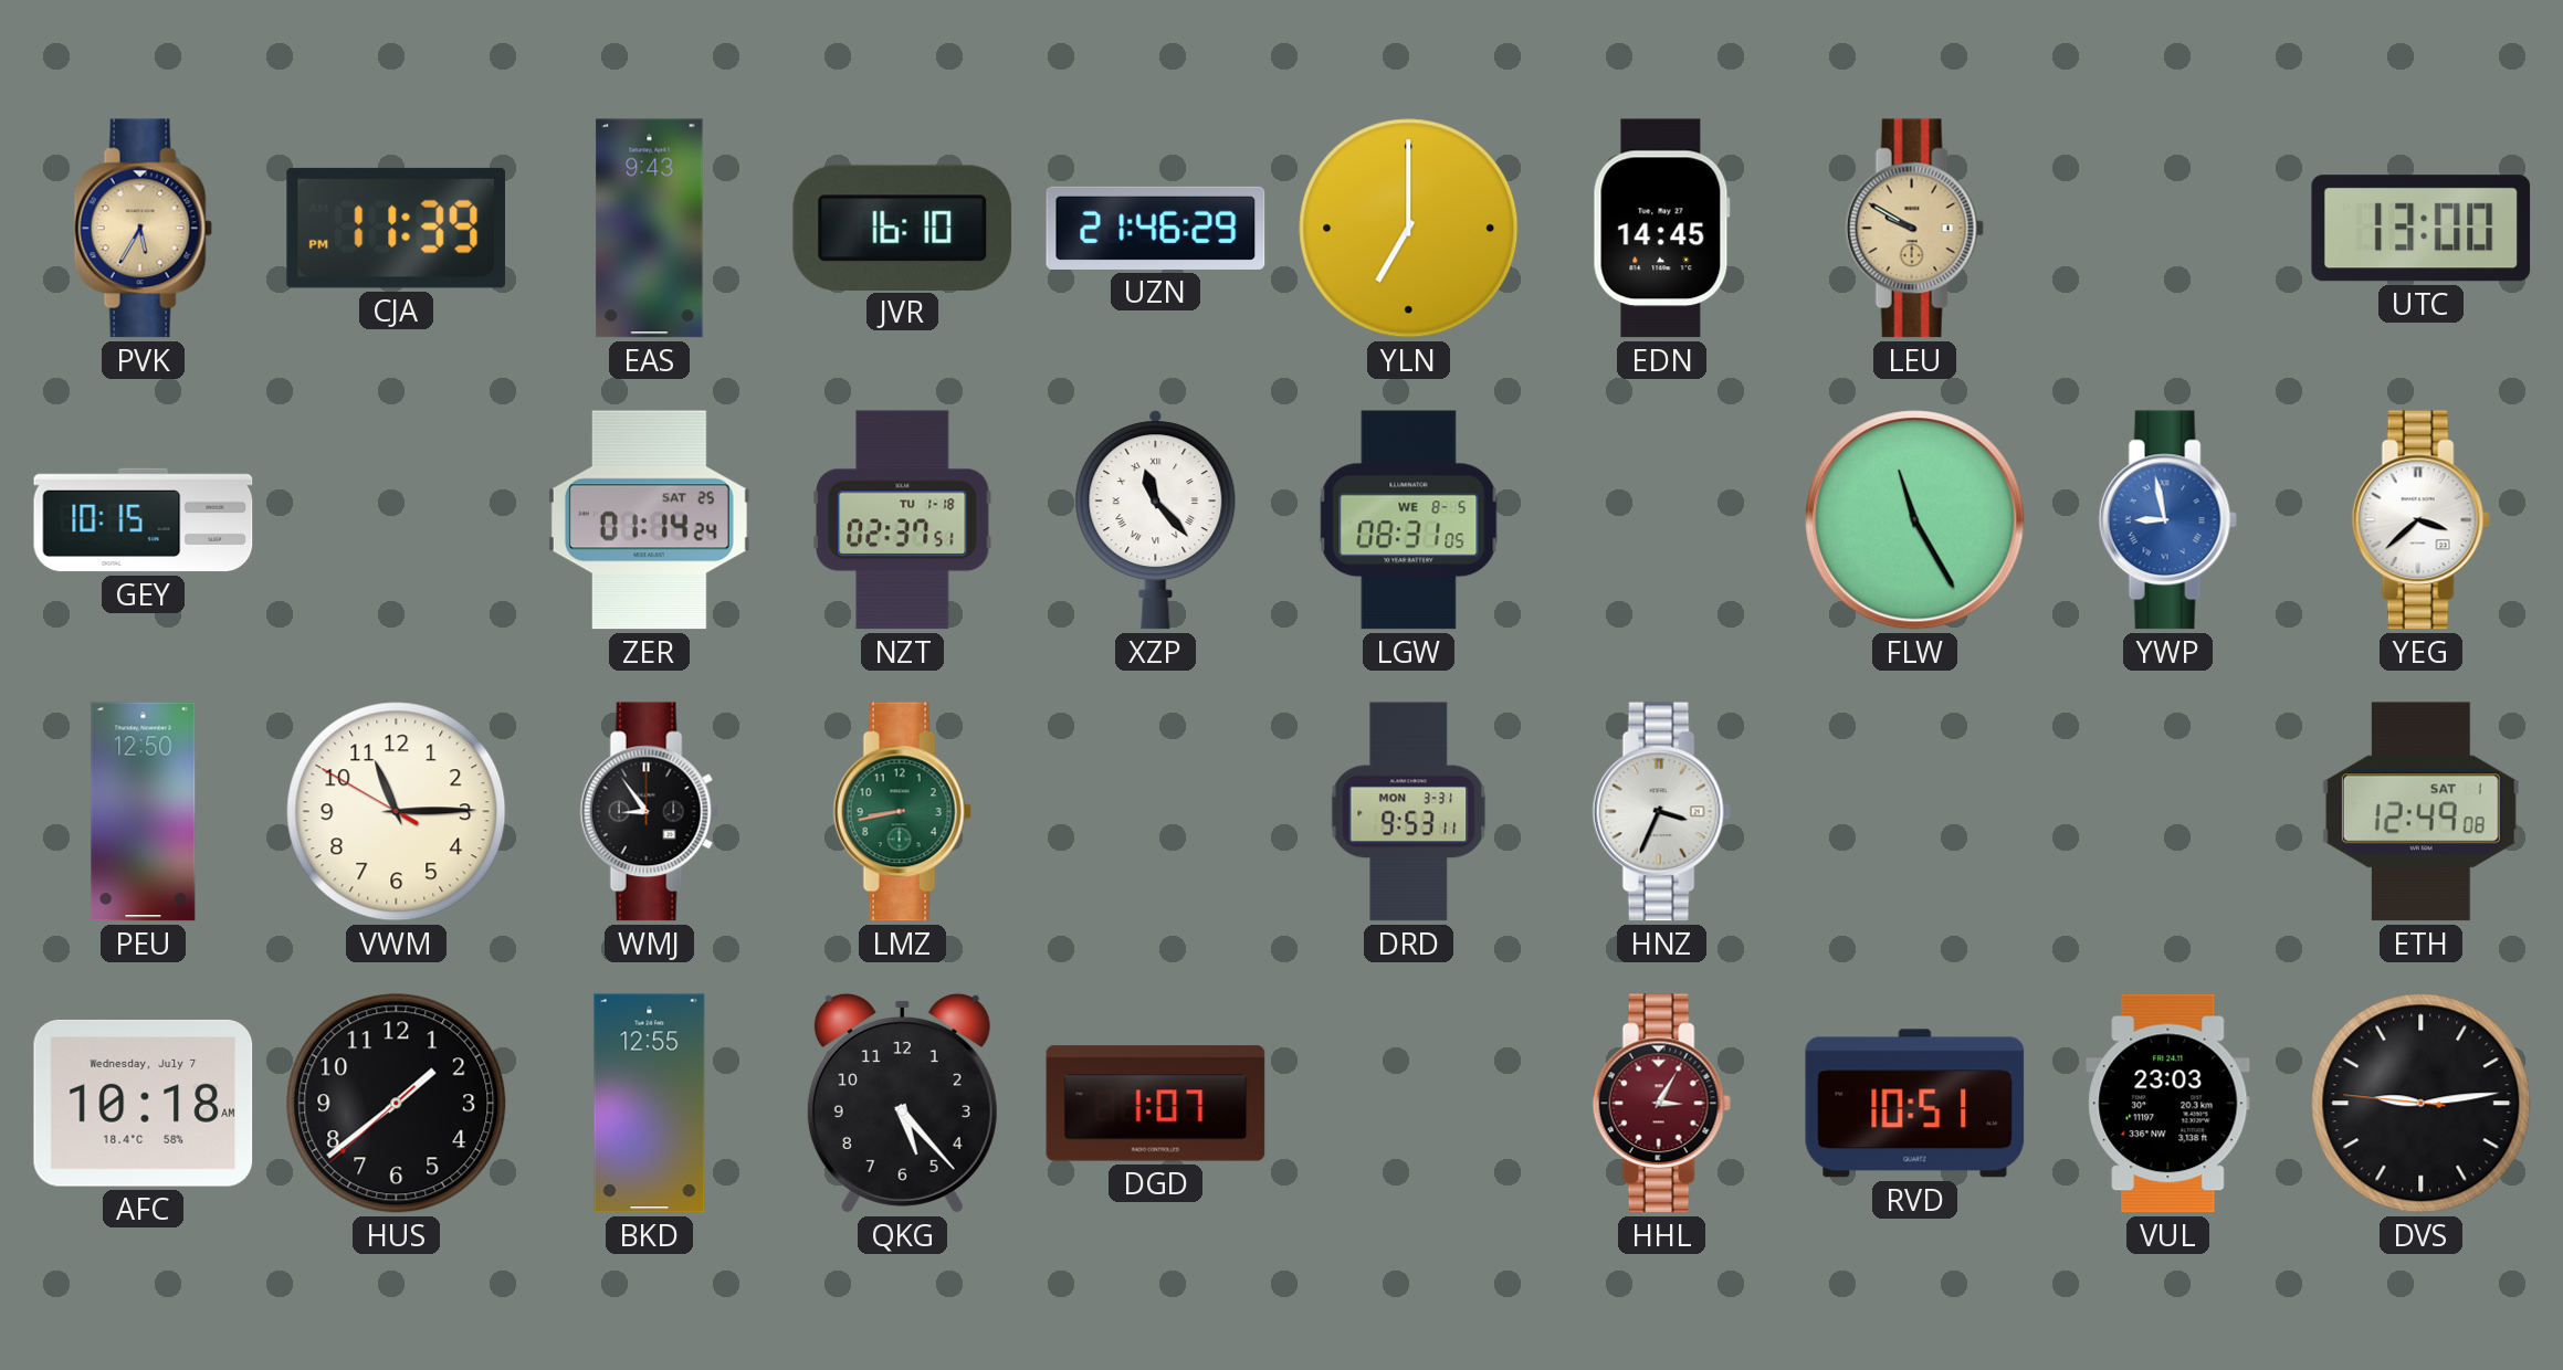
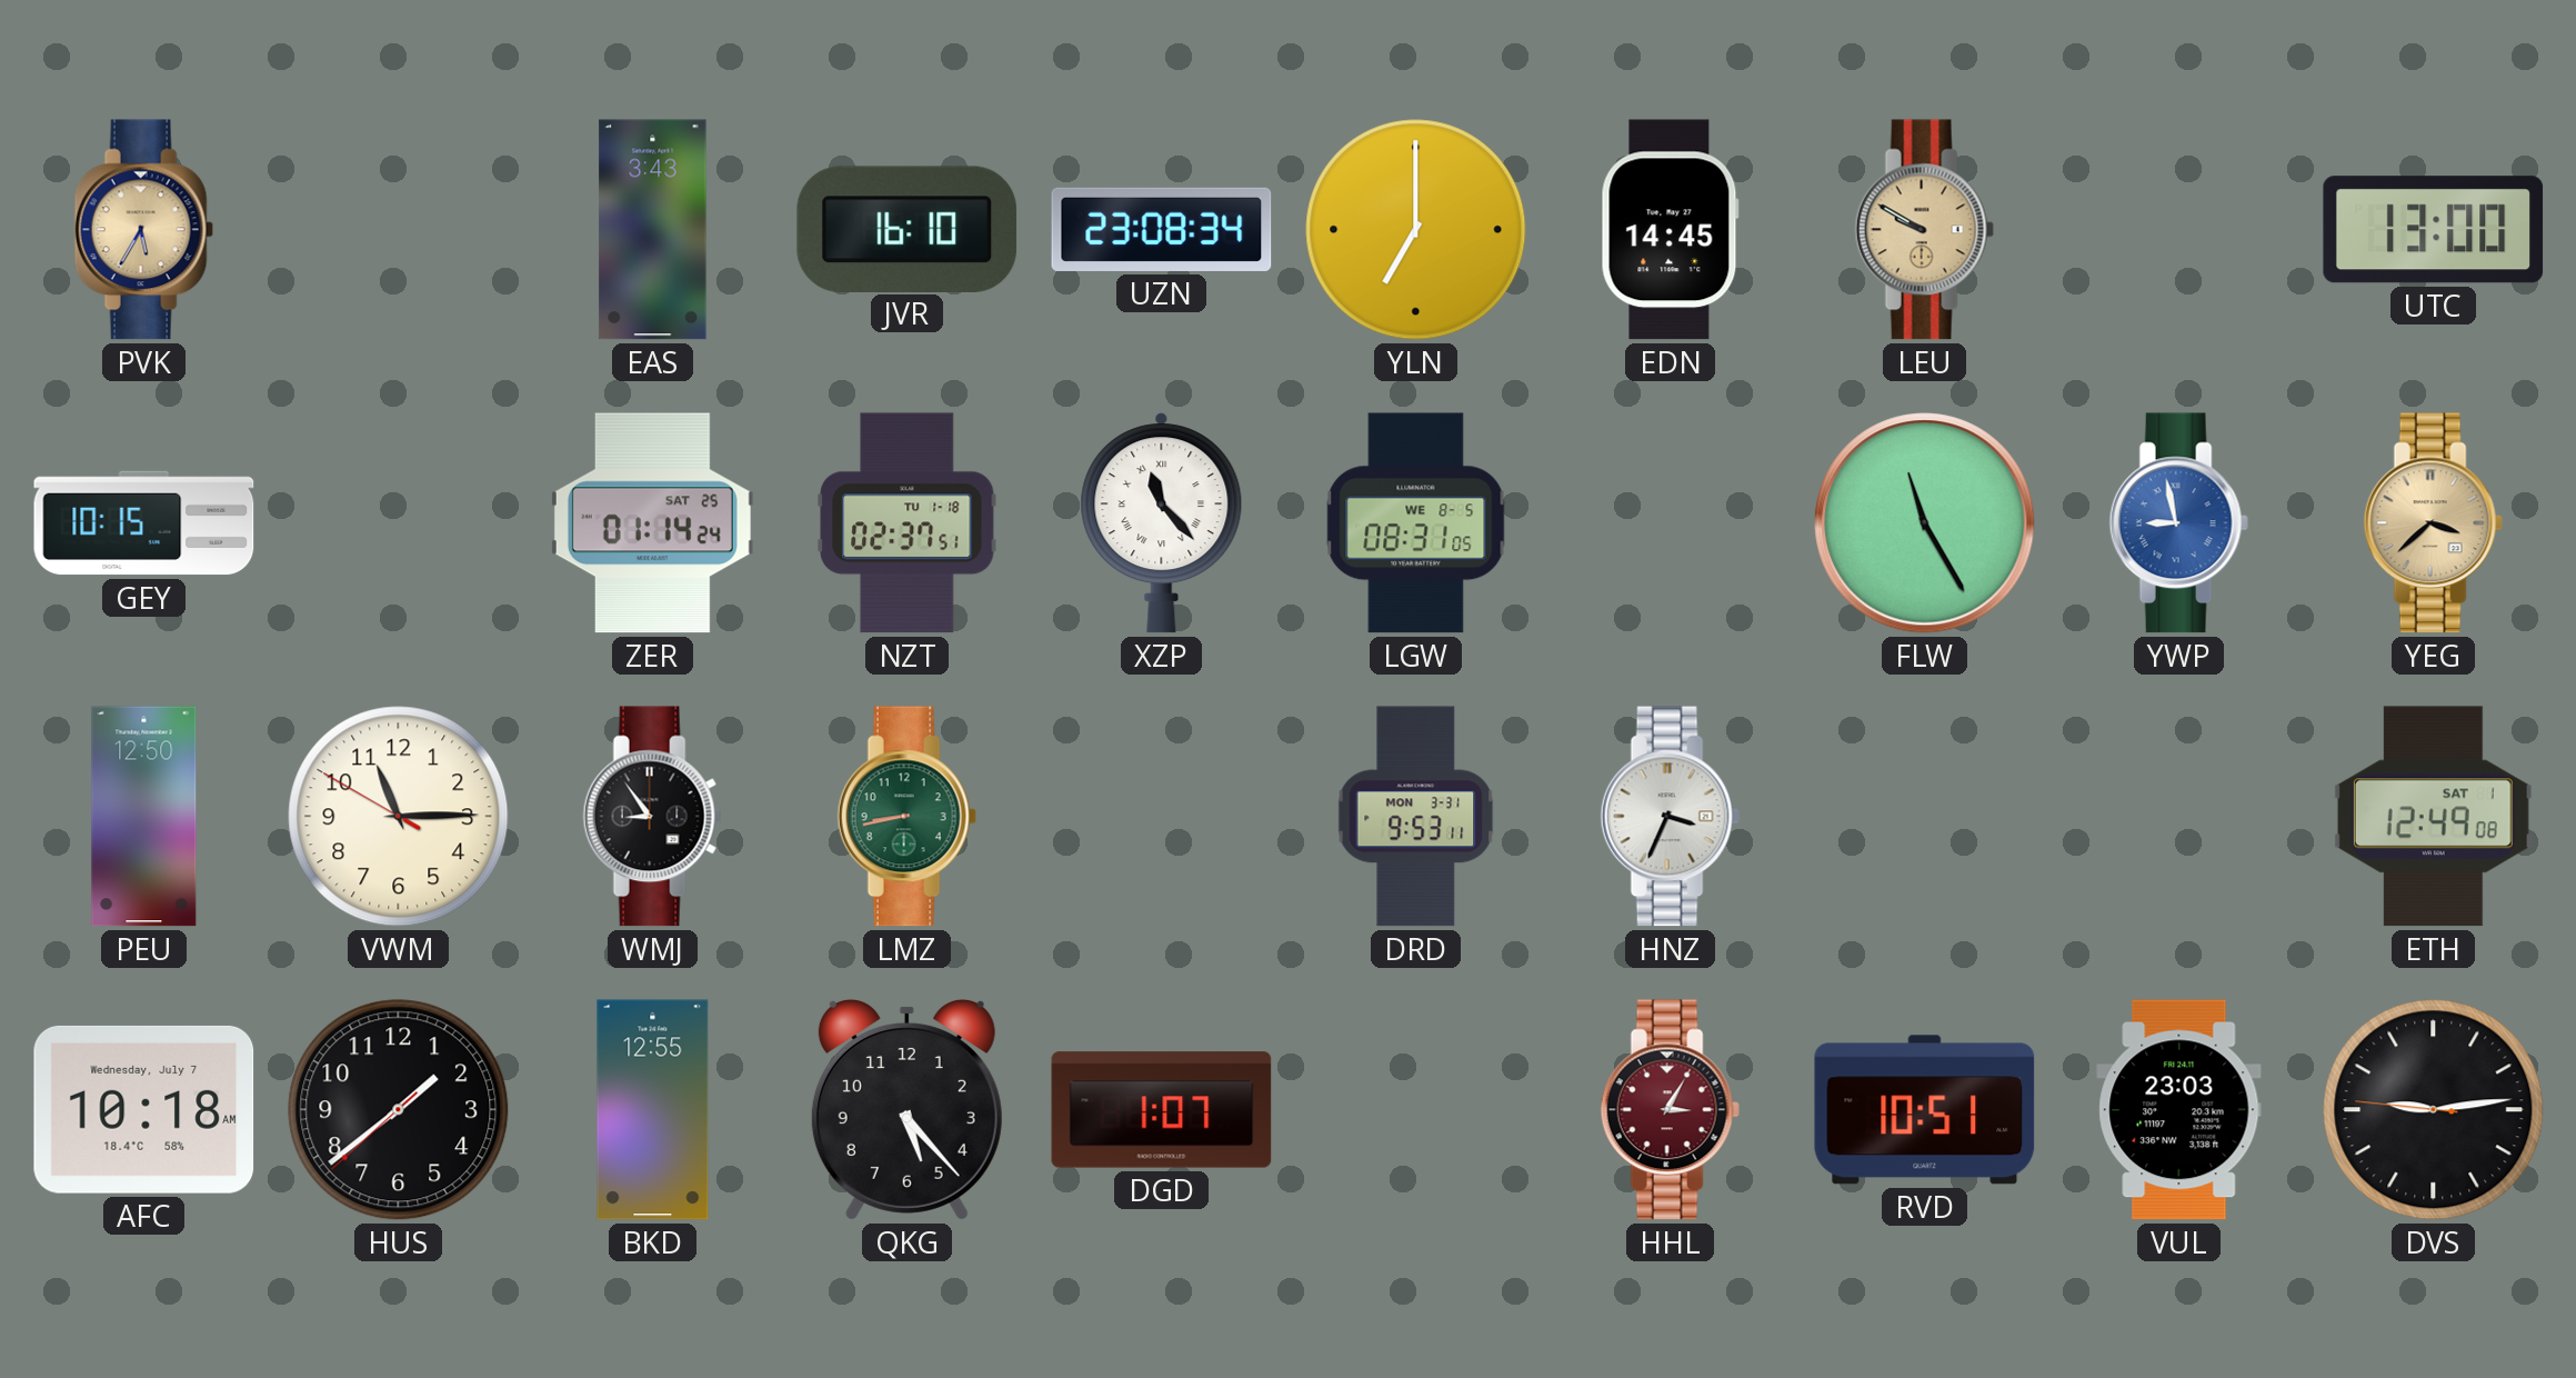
CJA: 11:39 -> none
EAS: 9:43 -> 3:43
UZN: 21:46 -> 23:08
YEG dial: white -> champagne
